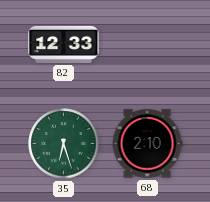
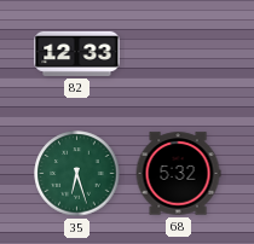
68: 2:10 -> 5:32
